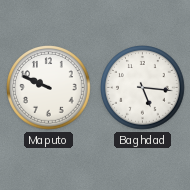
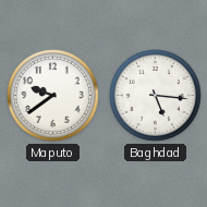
Maputo: 9:49 -> 9:39
